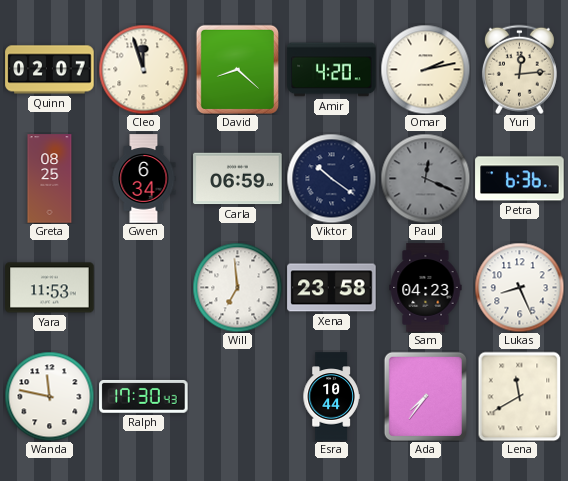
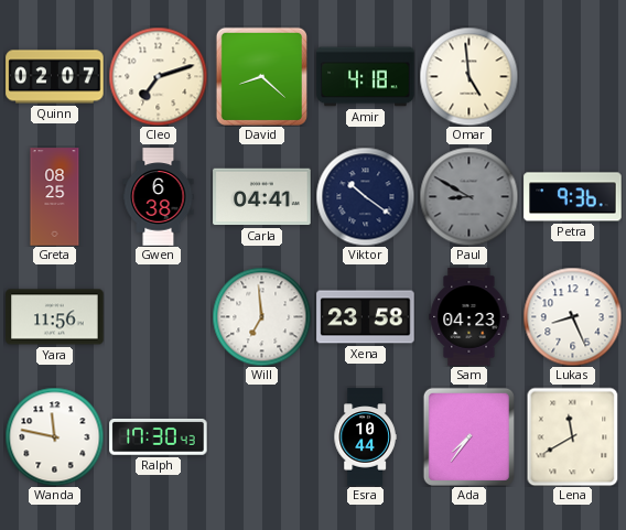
Cleo: 11:57 -> 7:12
Amir: 4:20 -> 4:18
Omar: 2:13 -> 4:59
Yuri: 12:14 -> none
Gwen: 6:34 -> 6:38
Carla: 06:59 -> 04:41
Paul: 12:19 -> 8:50
Petra: 6:36 -> 9:36
Yara: 11:53 -> 11:56
